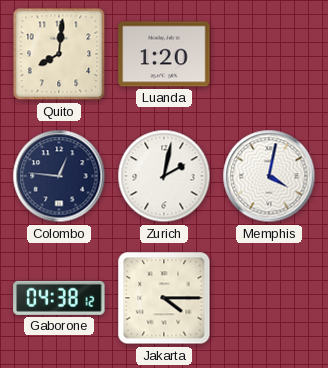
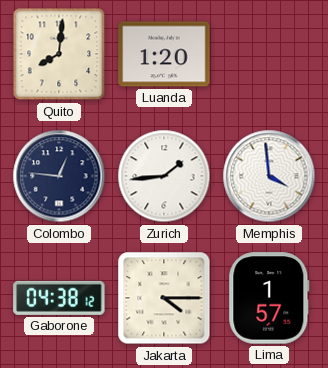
Zurich: 2:02 -> 1:44
Memphis: 4:02 -> 3:59
Lima: none -> 1:57
